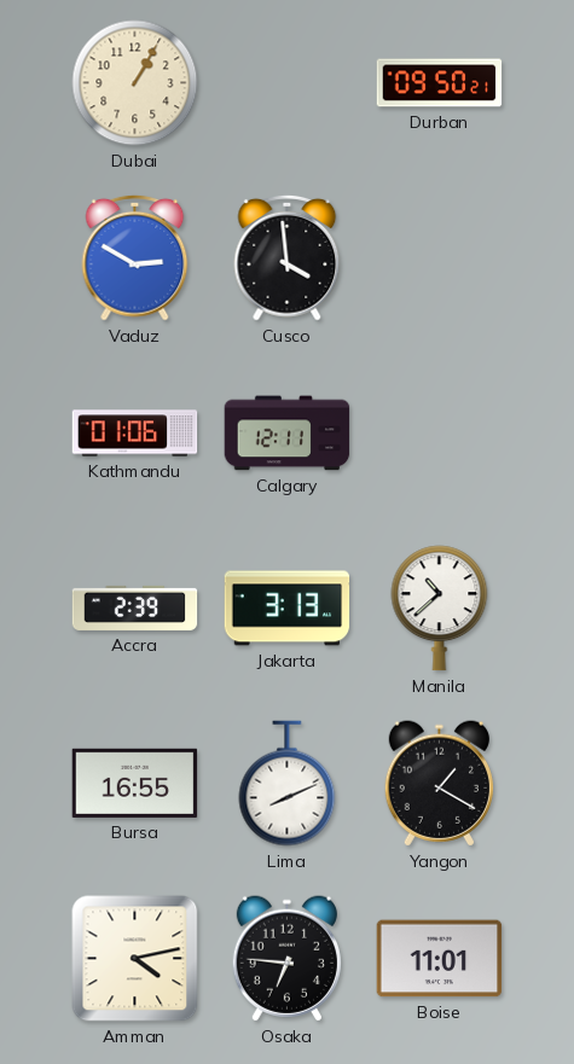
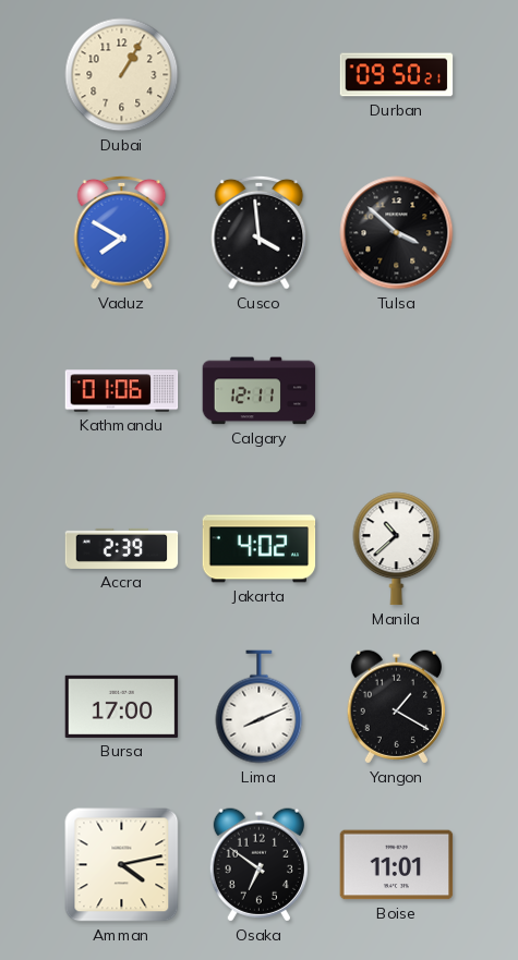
Vaduz: 2:50 -> 7:50
Tulsa: none -> 3:52
Jakarta: 3:13 -> 4:02
Bursa: 16:55 -> 17:00
Osaka: 6:46 -> 6:51
